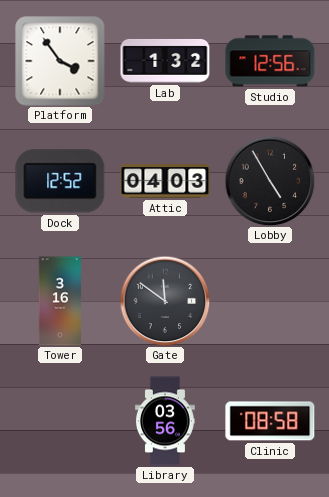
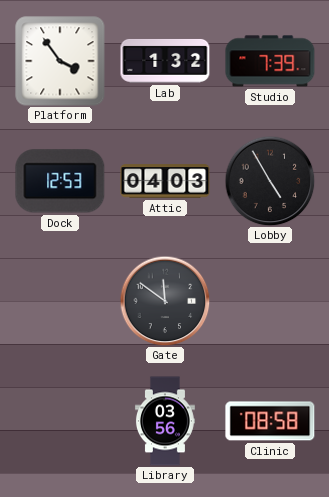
Studio: 12:56 -> 7:39
Dock: 12:52 -> 12:53
Tower: 3:16 -> none
